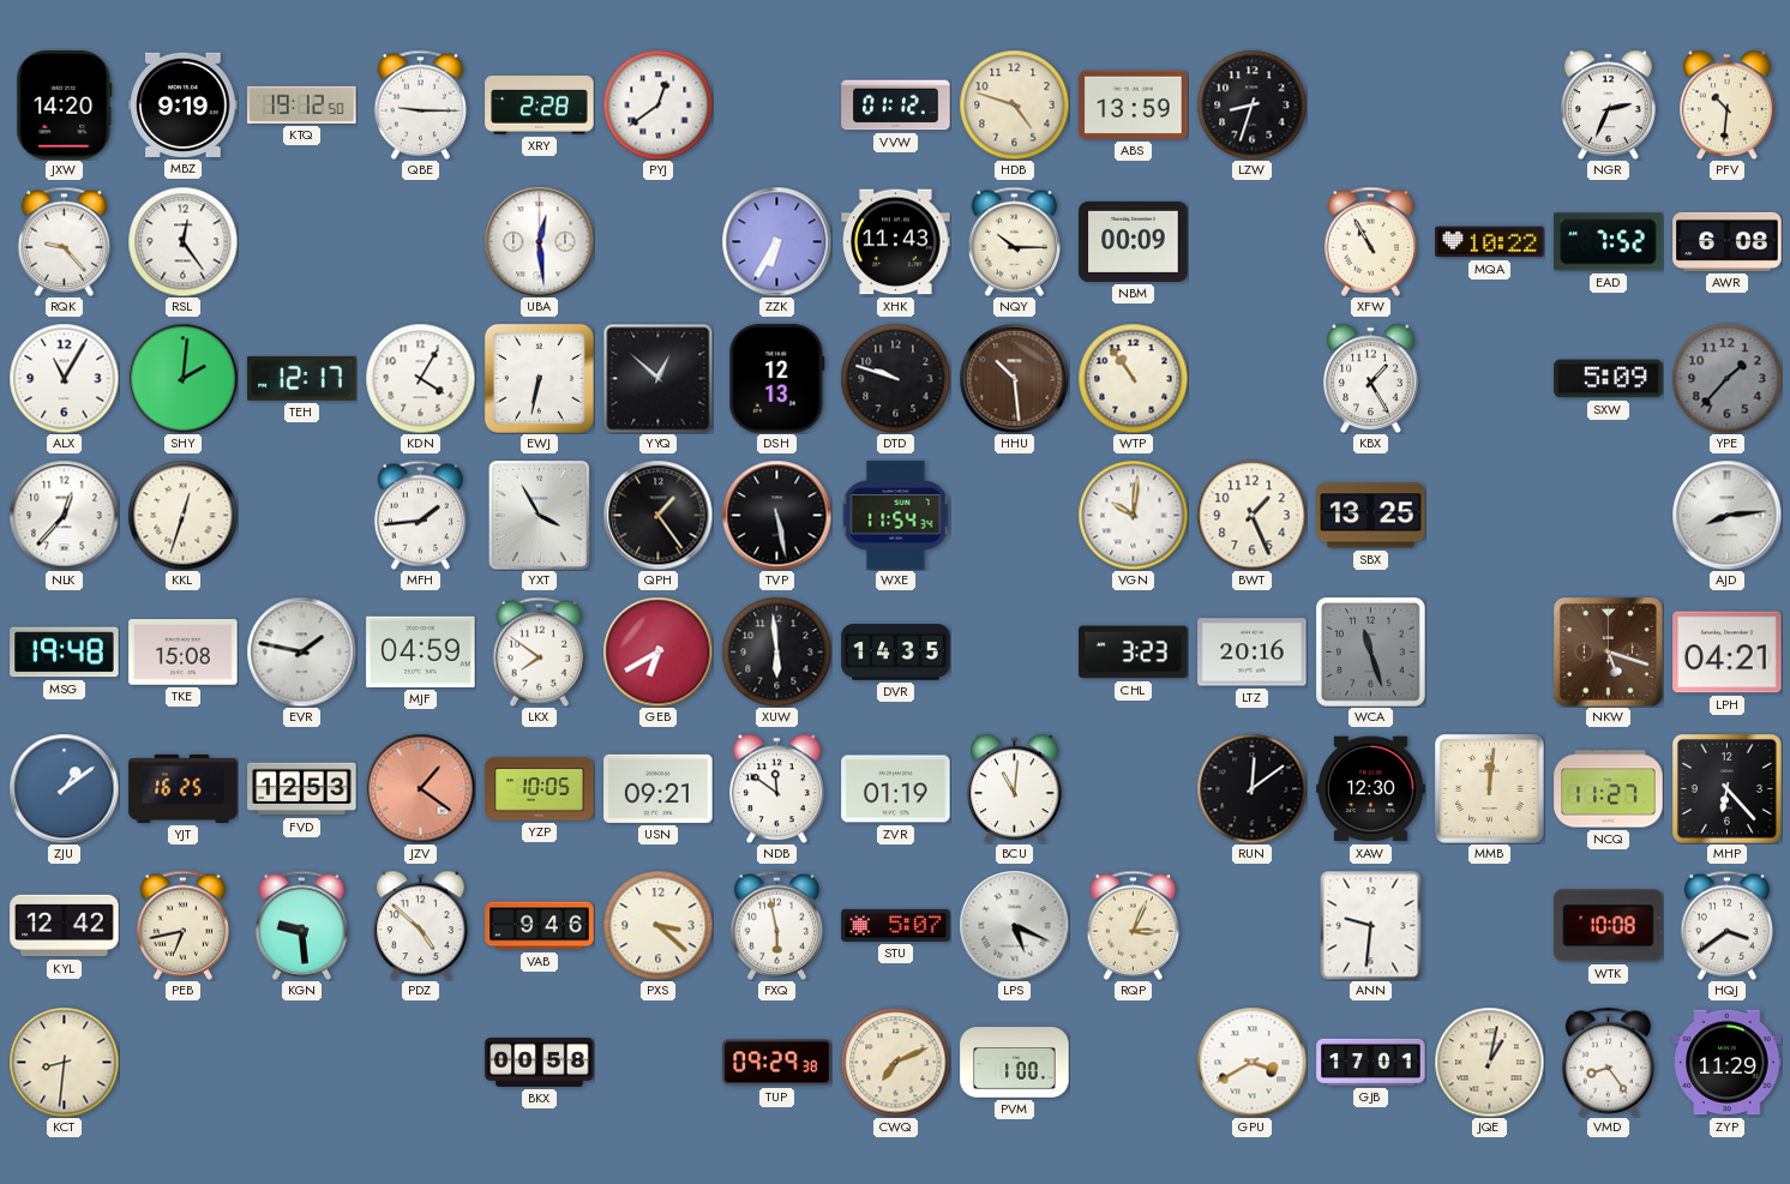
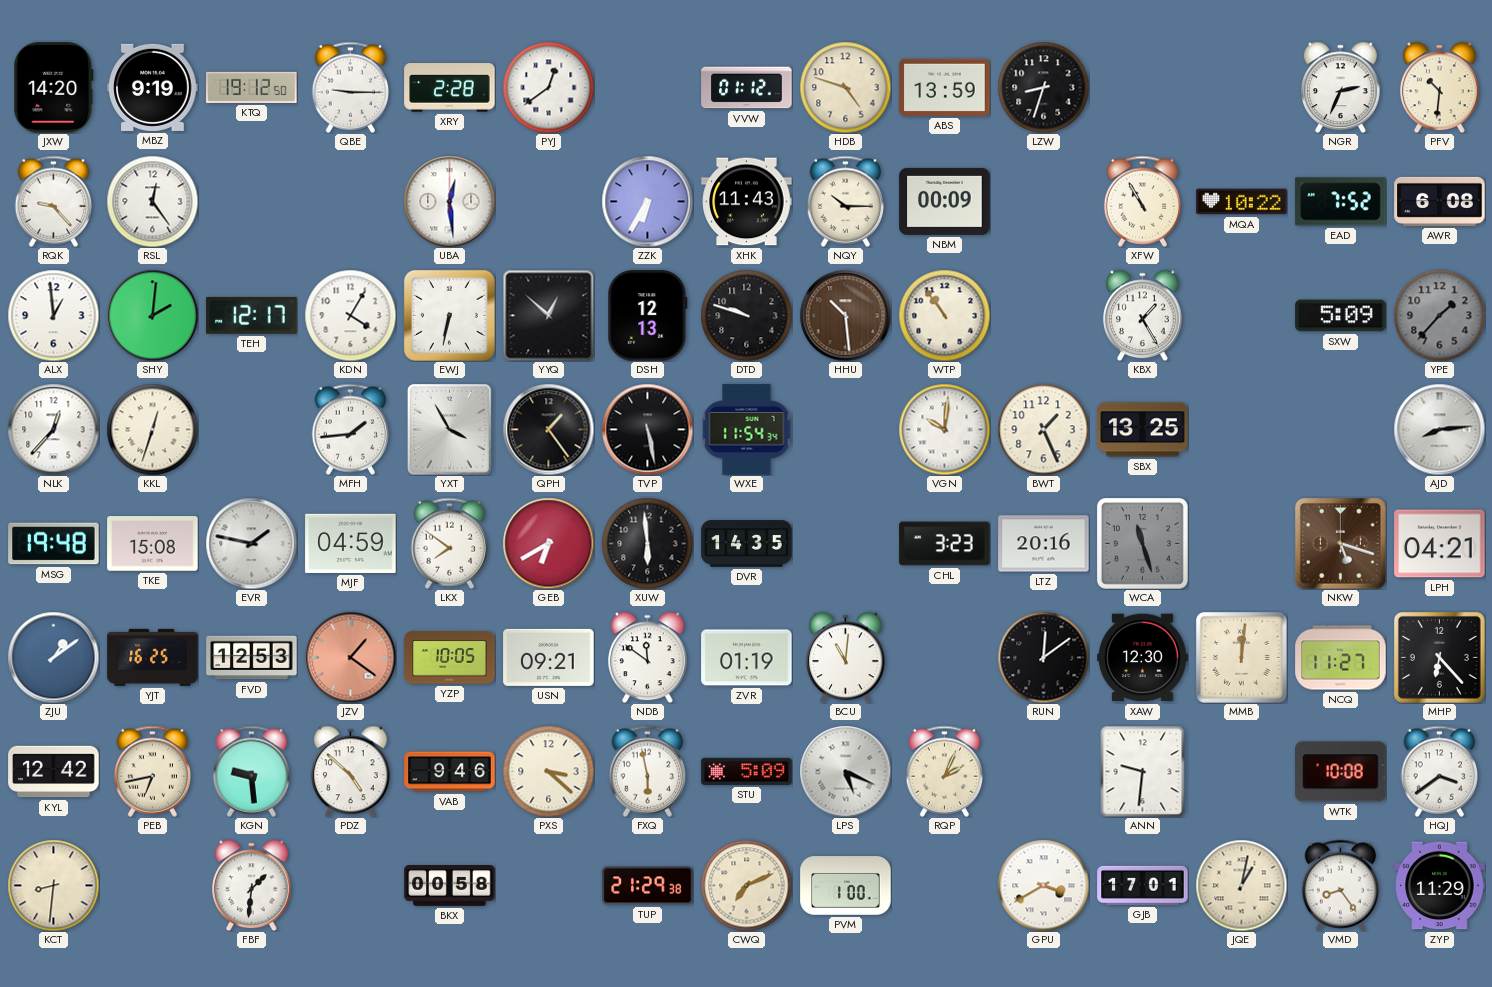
ALX: 11:05 -> 12:59
STU: 5:07 -> 5:09
RQP: 3:04 -> 2:04
FBF: none -> 1:31
TUP: 09:29 -> 21:29
